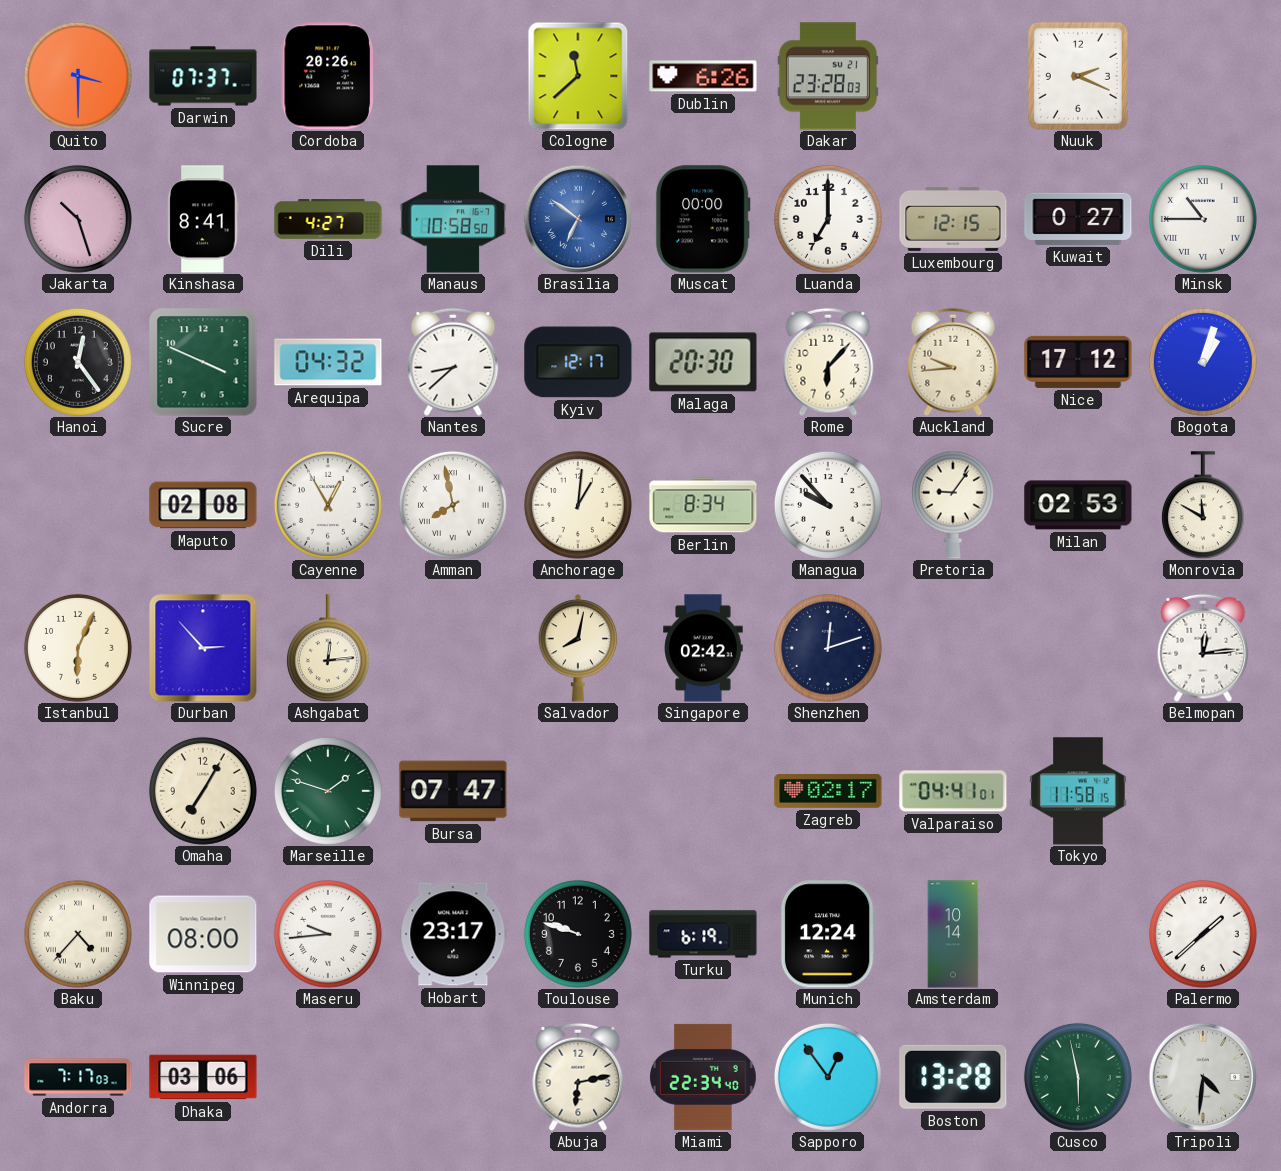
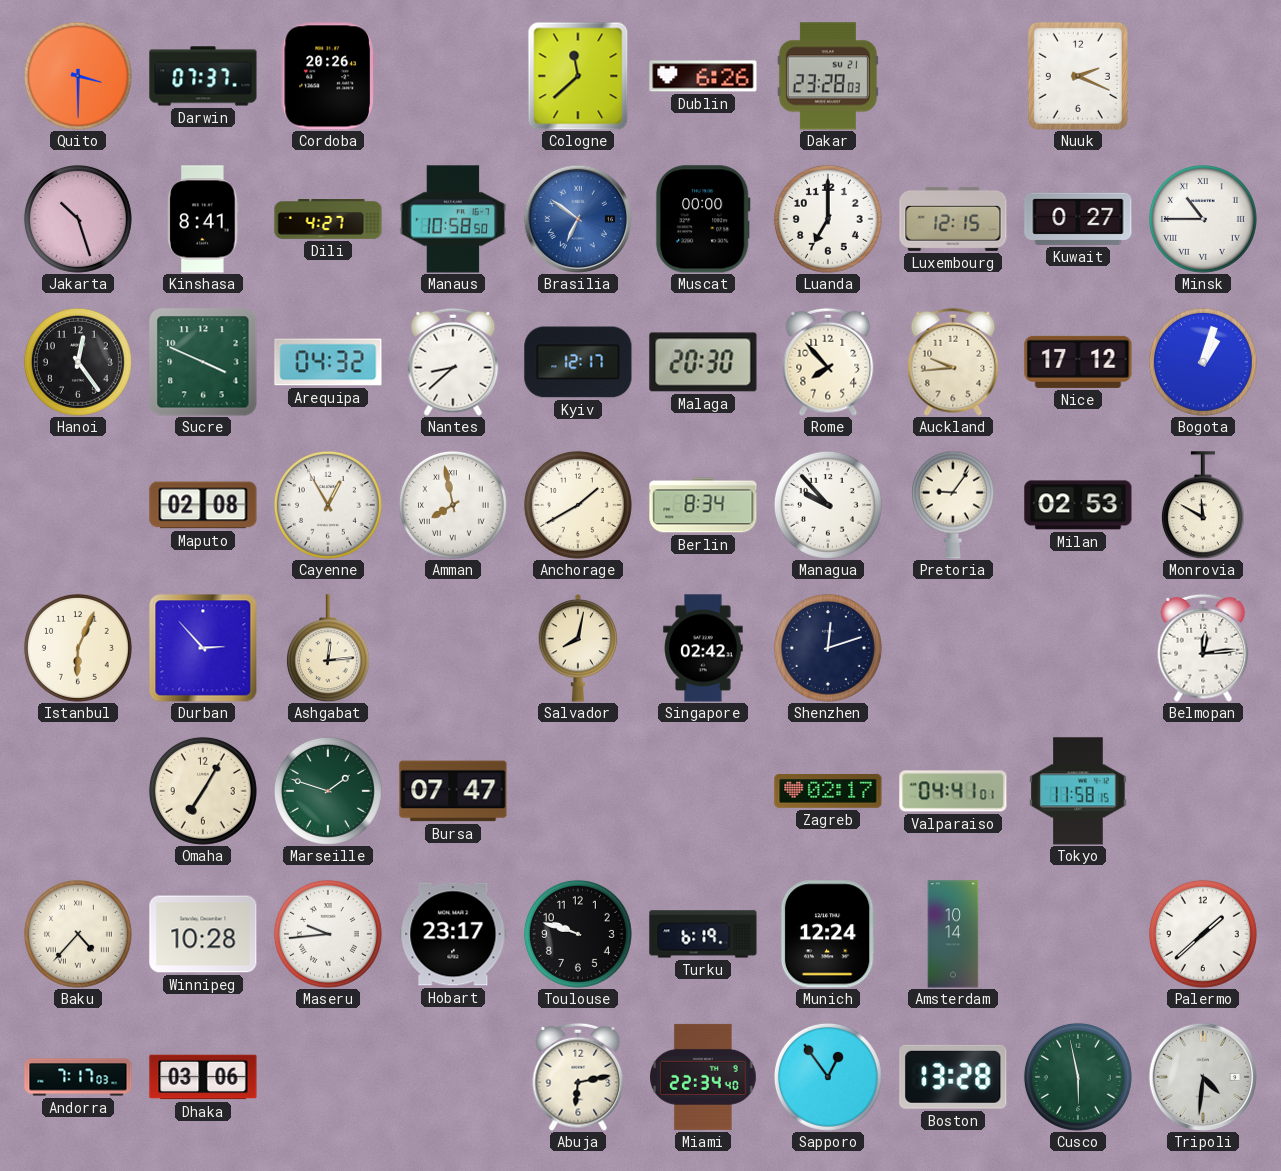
Rome: 6:07 -> 7:53
Anchorage: 1:01 -> 1:40
Winnipeg: 08:00 -> 10:28
